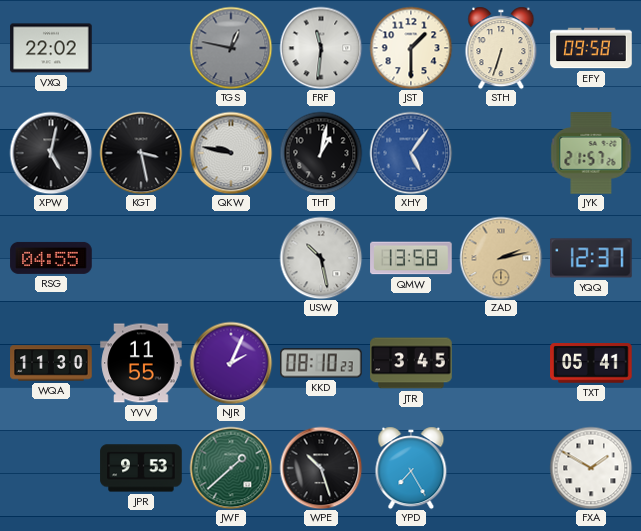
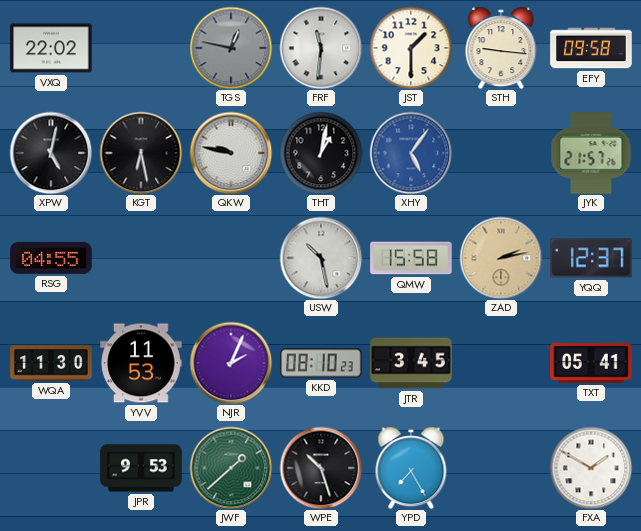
STH: 6:33 -> 9:16
KGT: 3:28 -> 6:28
QMW: 13:58 -> 15:58
YVV: 11:55 -> 11:53
